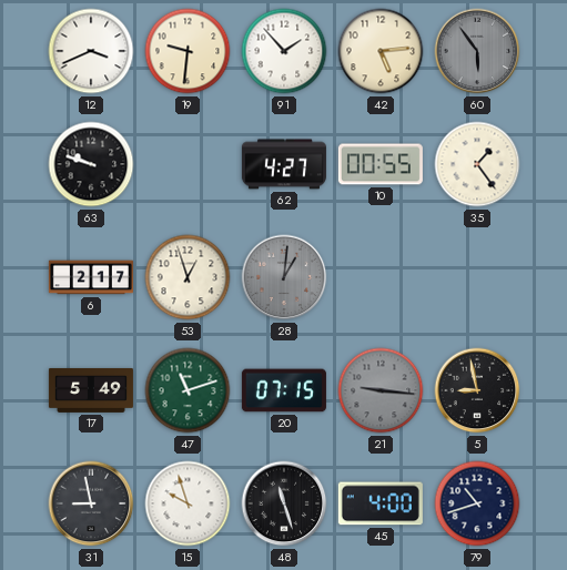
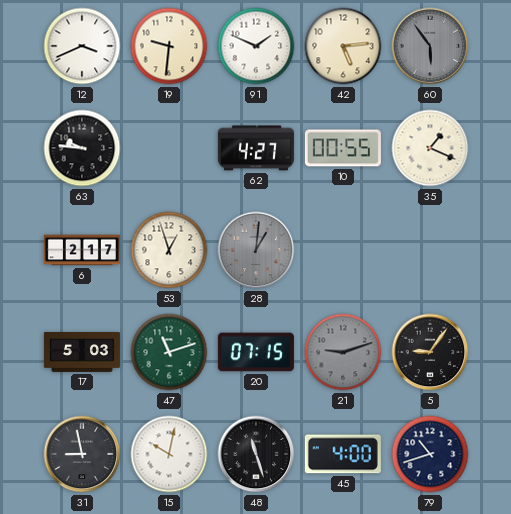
91: 1:53 -> 1:49
63: 9:48 -> 9:46
35: 1:24 -> 1:19
17: 5:49 -> 5:03
21: 9:16 -> 9:12
5: 8:58 -> 9:06
15: 9:57 -> 10:02
